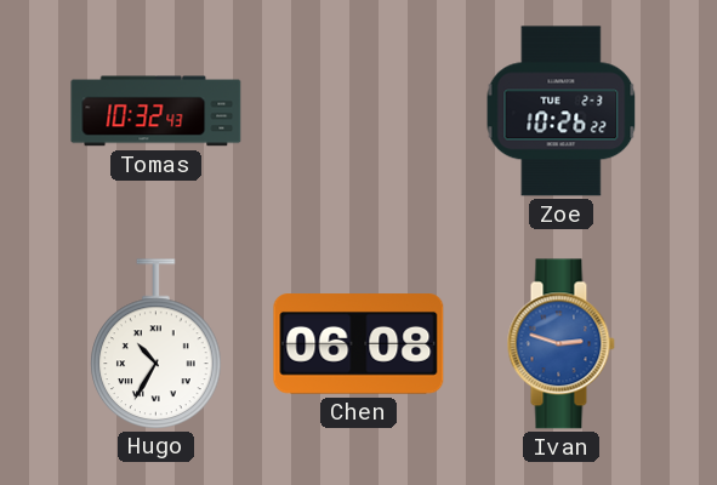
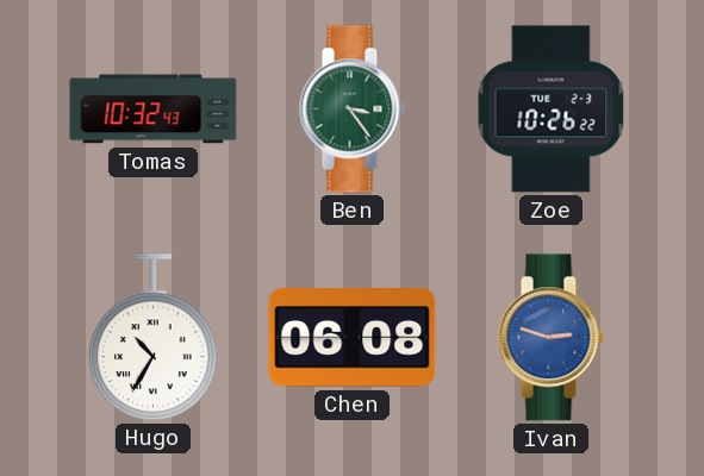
Ben: none -> 3:24
